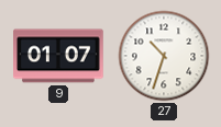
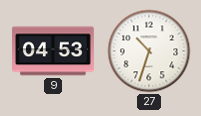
9: 01:07 -> 04:53
